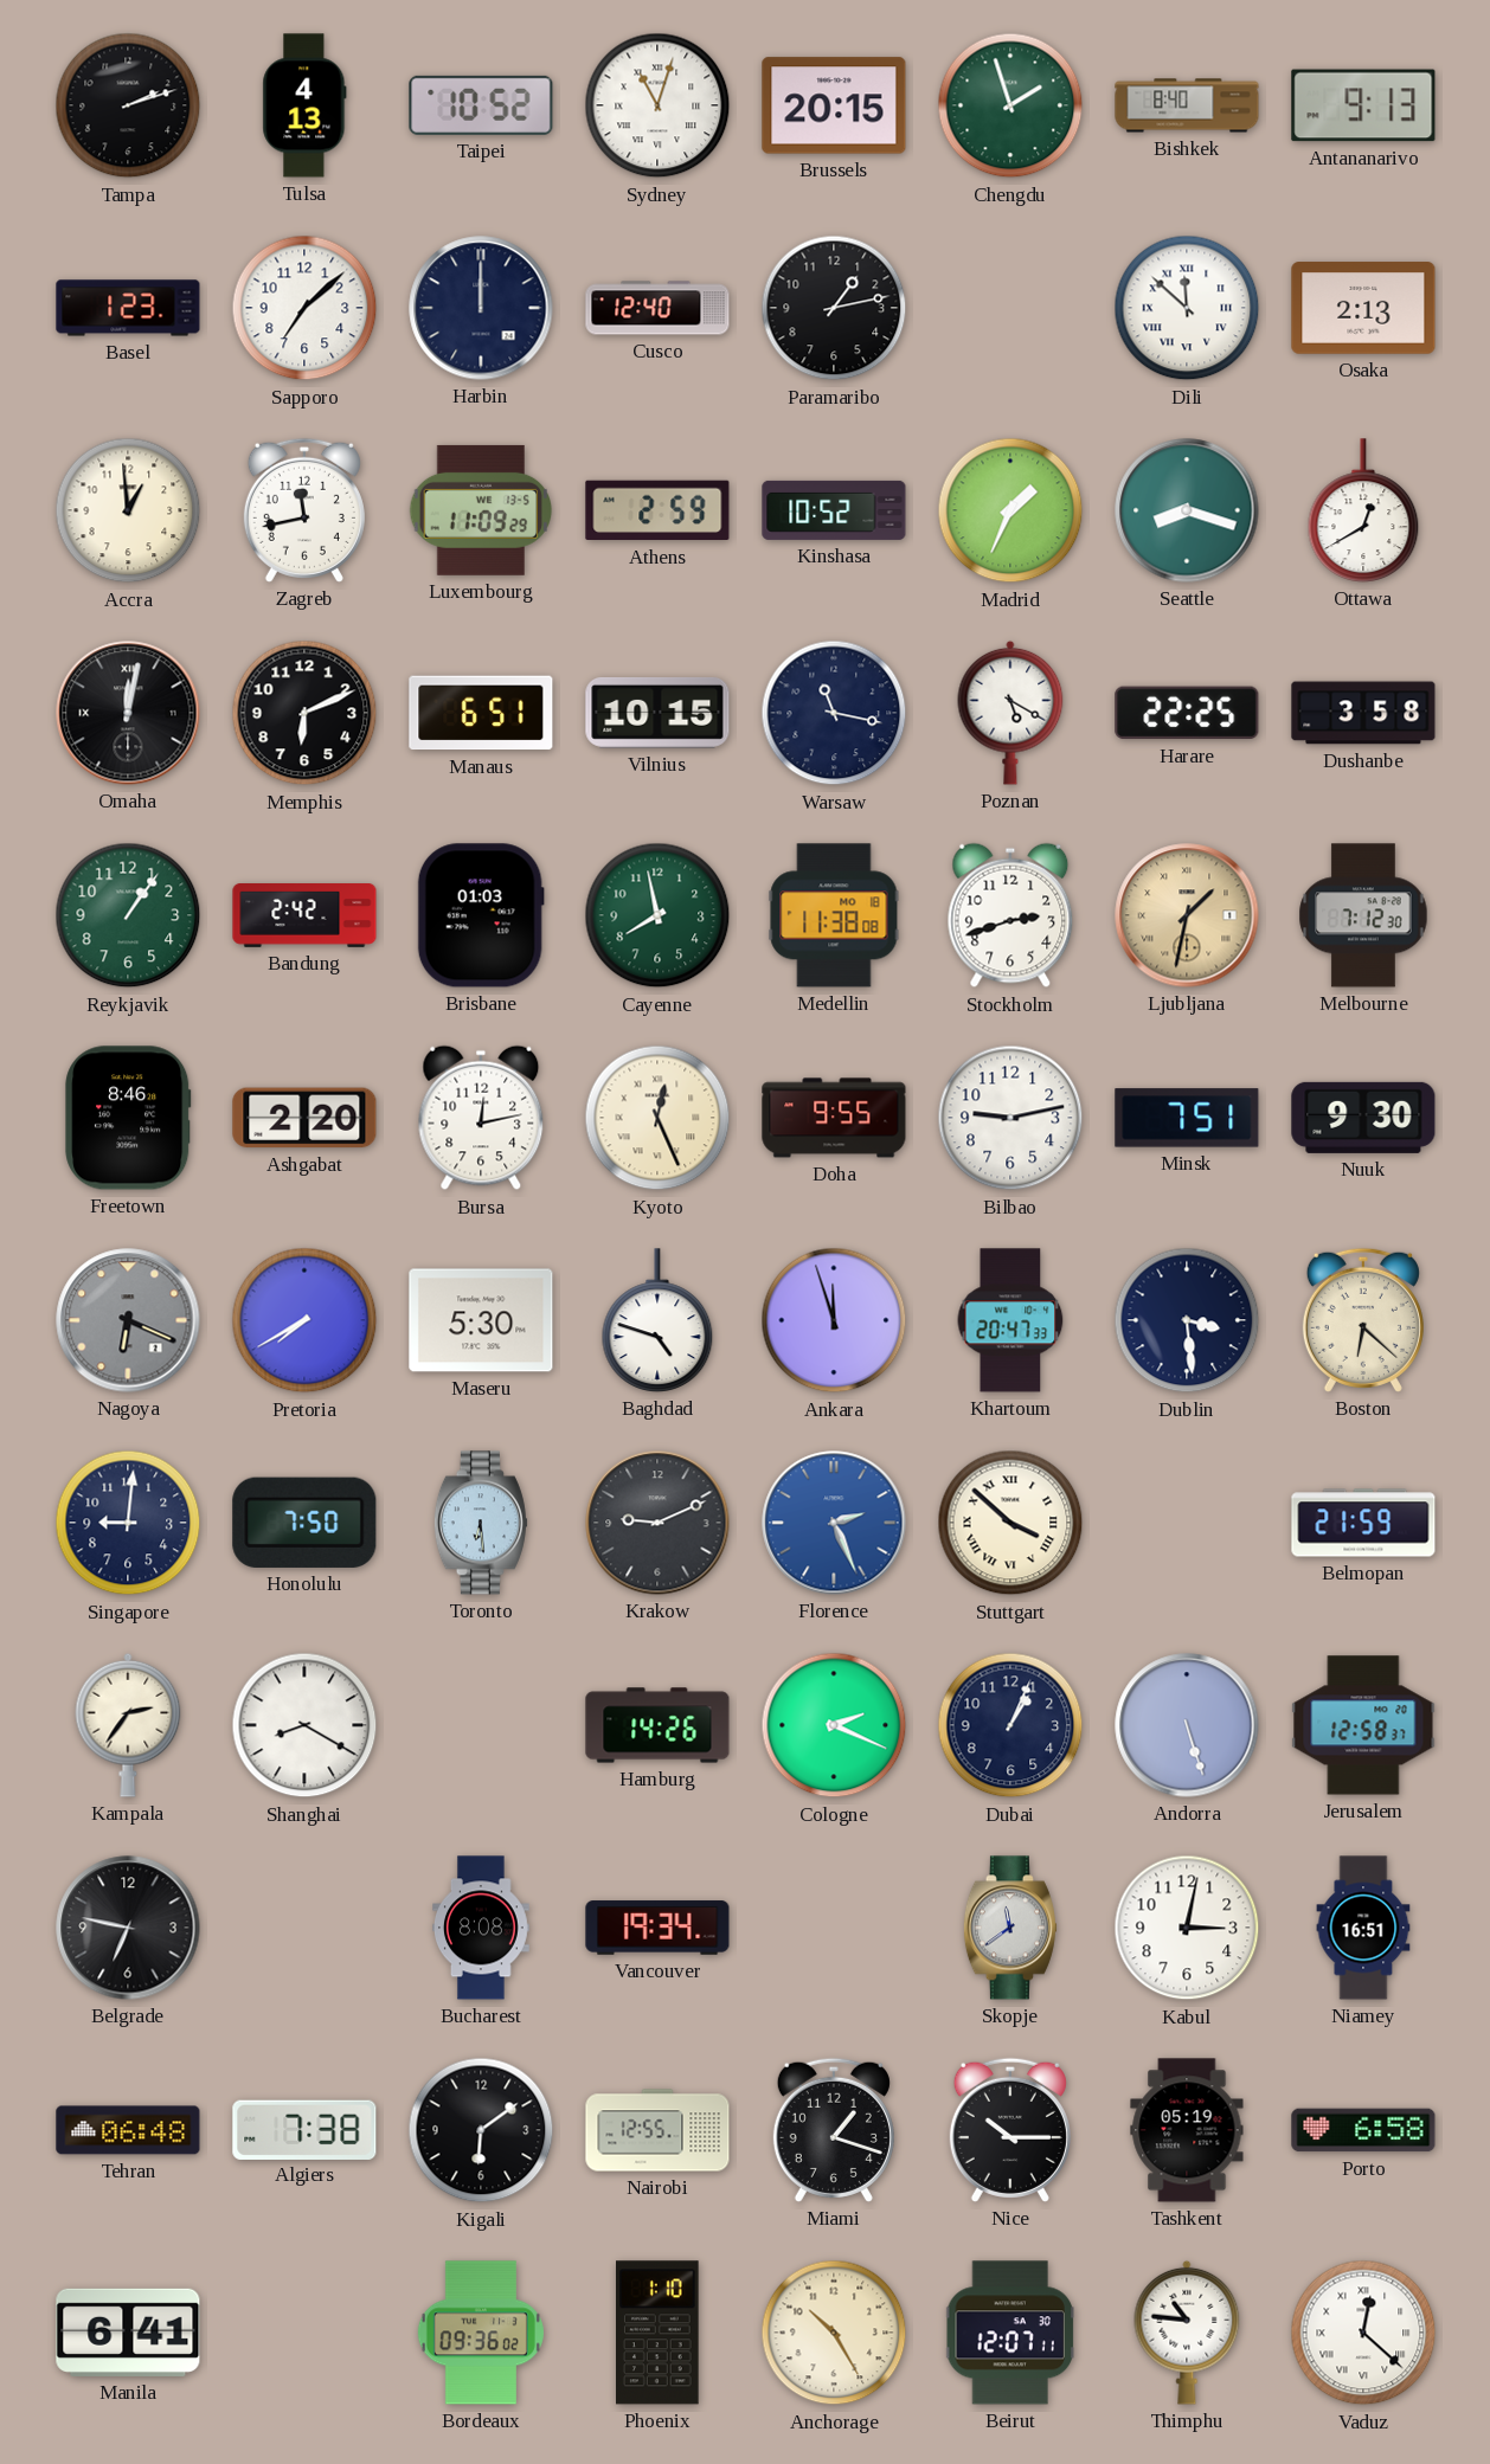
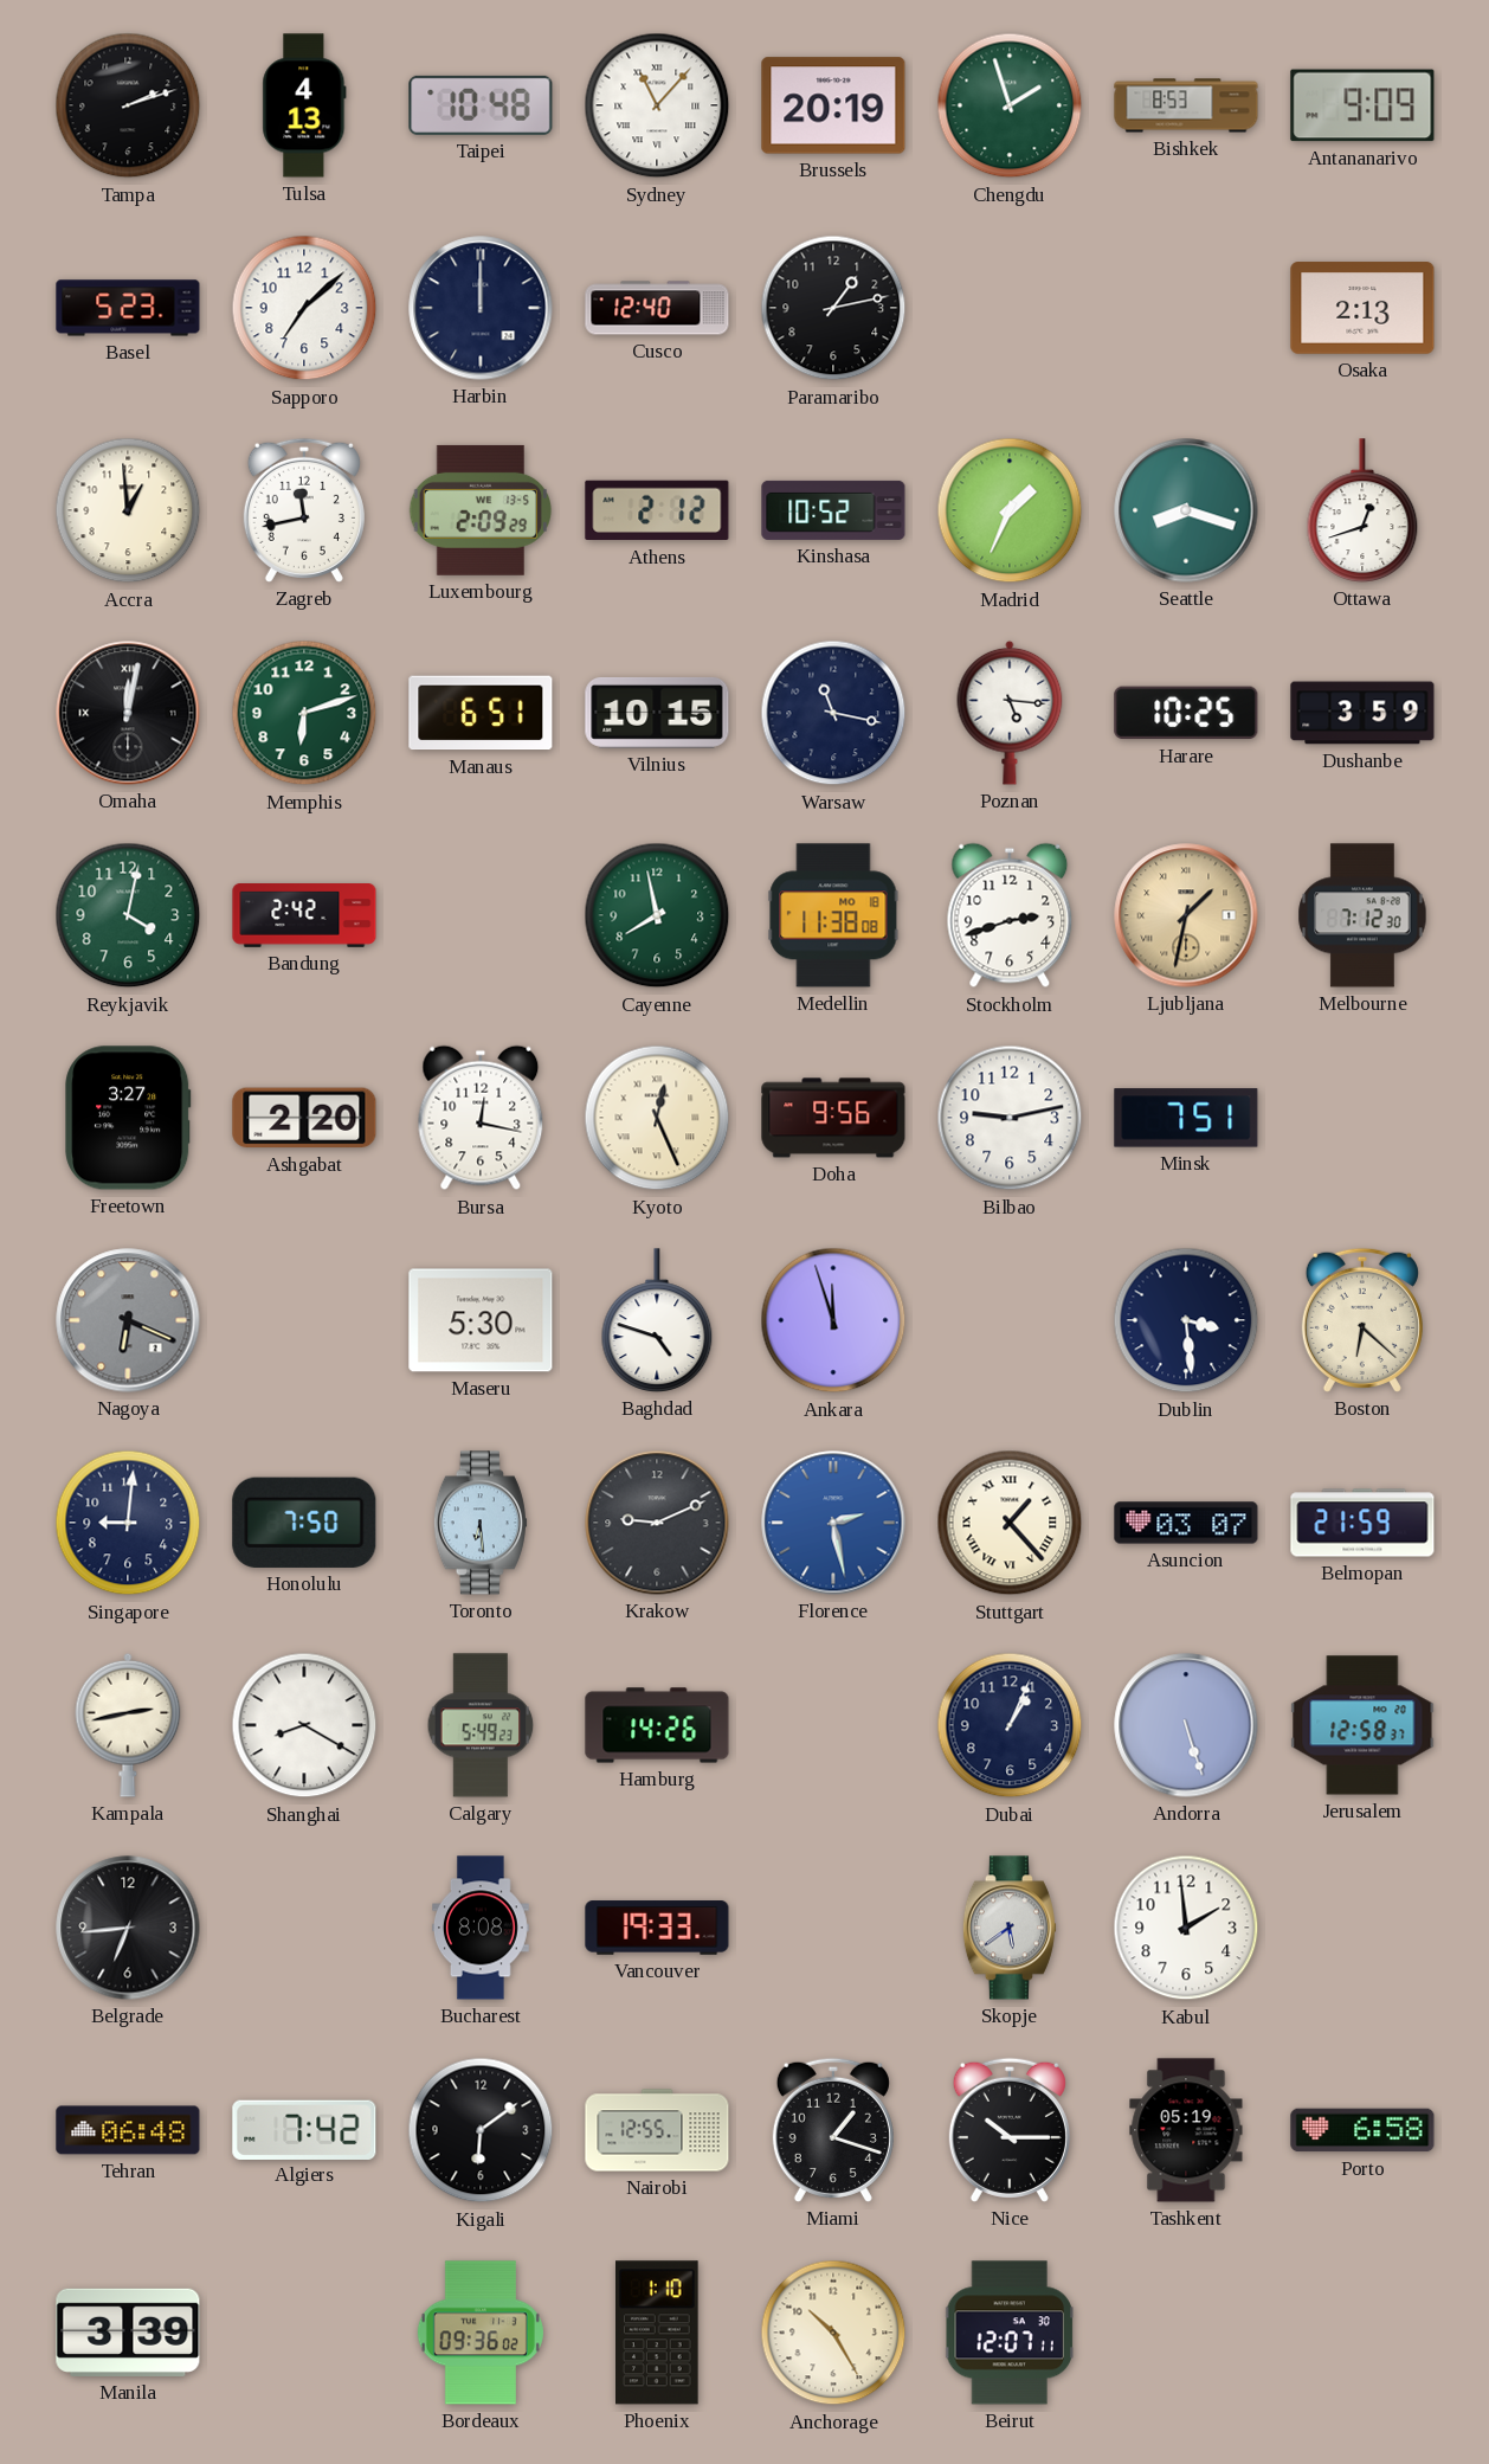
Taipei: 10:52 -> 10:48
Sydney: 11:03 -> 11:07
Brussels: 20:15 -> 20:19
Bishkek: 8:40 -> 8:53
Antananarivo: 9:13 -> 9:09
Basel: 1:23 -> 5:23
Dili: 11:52 -> none
Luxembourg: 11:09 -> 2:09
Athens: 2:59 -> 2:12
Ottawa: 12:40 -> 12:42
Memphis: 6:11 -> 6:12
Memphis dial: black -> green
Poznan: 5:20 -> 5:16
Harare: 22:25 -> 10:25
Dushanbe: 3:58 -> 3:59
Reykjavik: 1:06 -> 4:02
Brisbane: 01:03 -> none
Freetown: 8:46 -> 3:27
Bursa: 12:13 -> 12:17
Doha: 9:55 -> 9:56
Nuuk: 9:30 -> none
Pretoria: 7:40 -> none
Khartoum: 20:47 -> none
Florence: 2:26 -> 2:28
Stuttgart: 3:52 -> 1:23
Asuncion: none -> 03:07
Kampala: 2:36 -> 2:43
Calgary: none -> 5:49
Cologne: 2:19 -> none
Belgrade: 6:47 -> 6:44
Vancouver: 19:34 -> 19:33
Skopje: 11:39 -> 5:39
Kabul: 3:02 -> 1:59
Niamey: 16:51 -> none
Algiers: 7:38 -> 7:42
Manila: 6:41 -> 3:39
Thimphu: 10:46 -> none
Vaduz: 12:22 -> none
